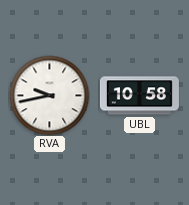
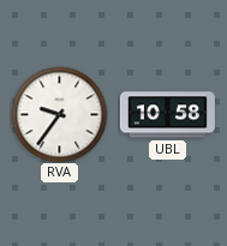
RVA: 9:43 -> 9:36
